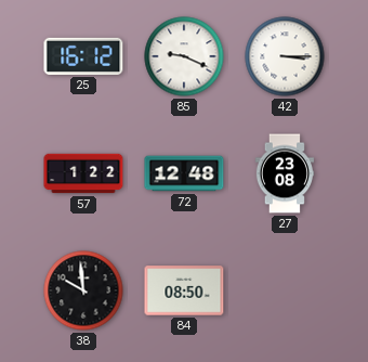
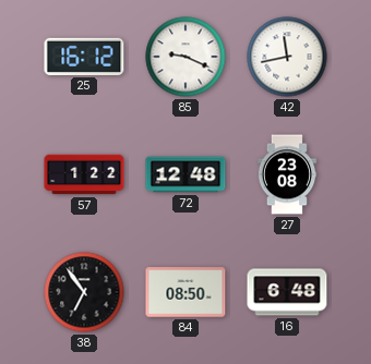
42: 3:15 -> 11:43
38: 9:59 -> 6:54
16: none -> 6:48
